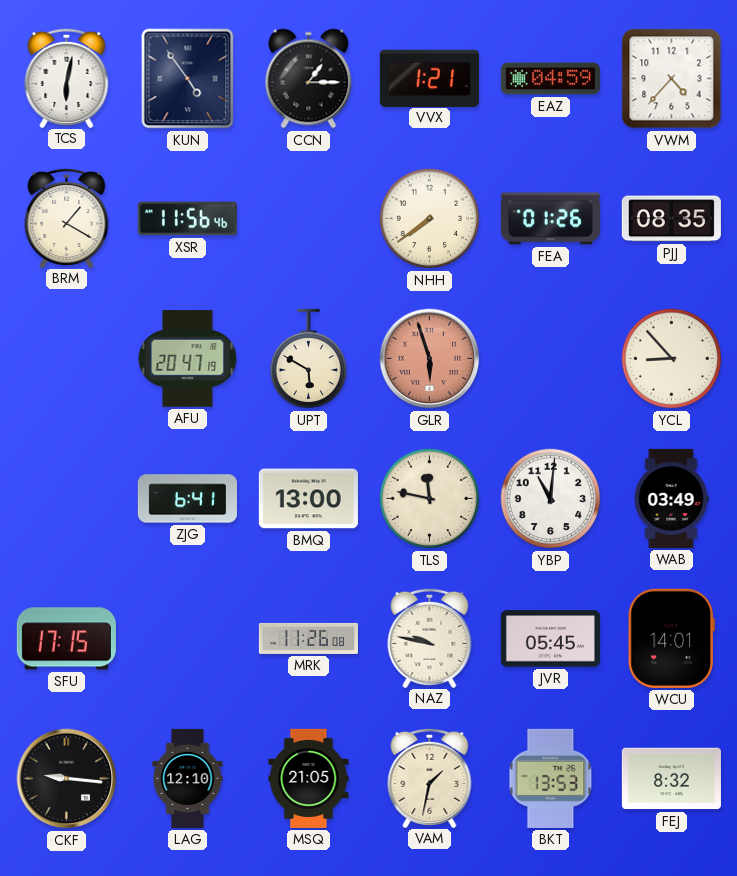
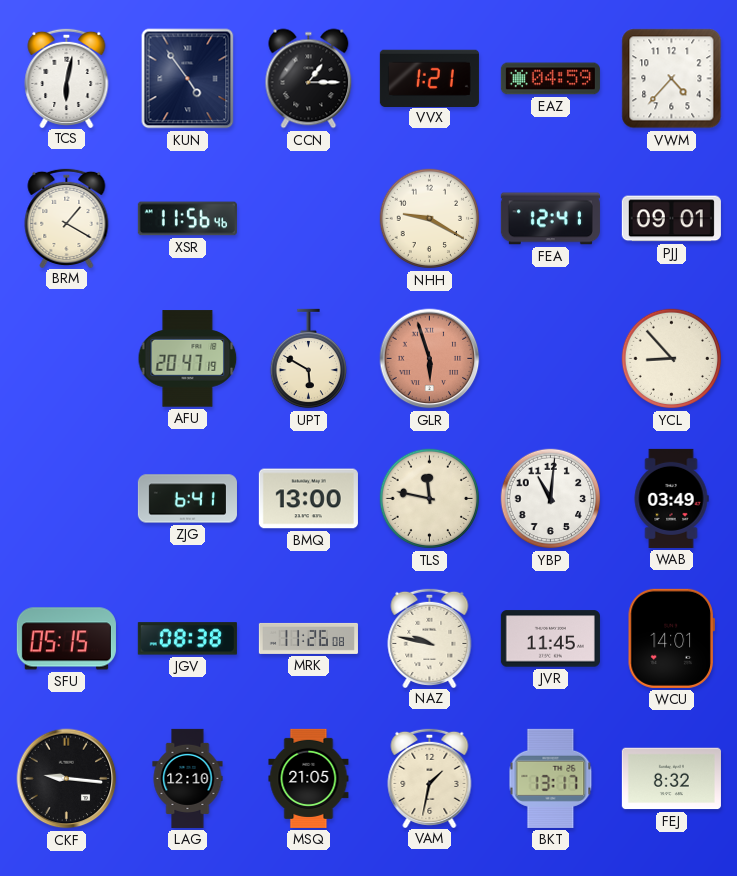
NHH: 7:39 -> 9:20
FEA: 01:26 -> 12:41
PJJ: 08:35 -> 09:01
SFU: 17:15 -> 05:15
JGV: none -> 08:38
JVR: 05:45 -> 11:45
BKT: 13:53 -> 13:17
